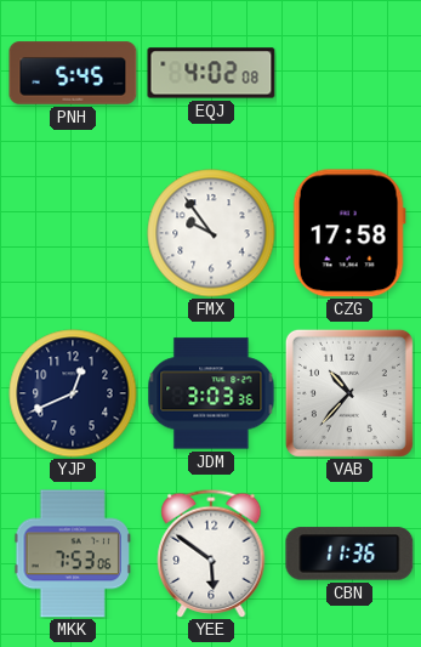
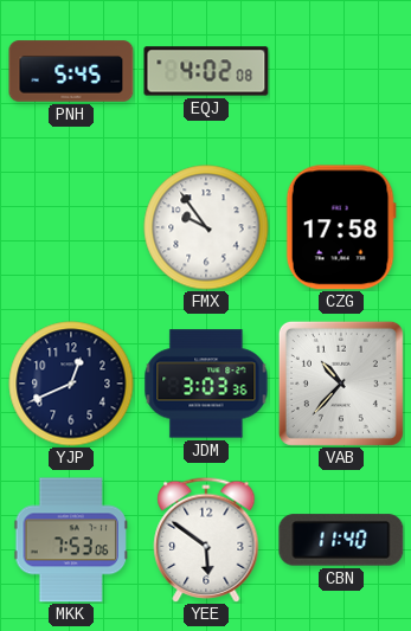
CBN: 11:36 -> 11:40
